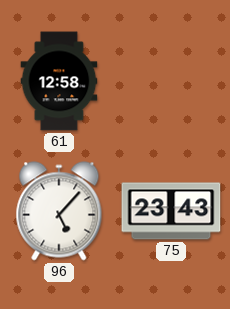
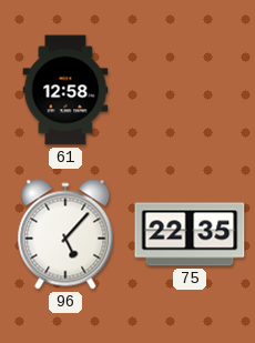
75: 23:43 -> 22:35
